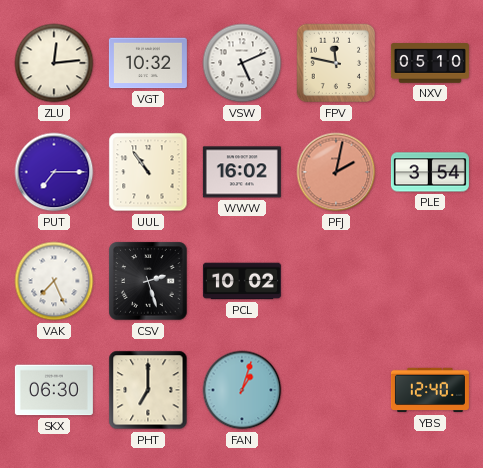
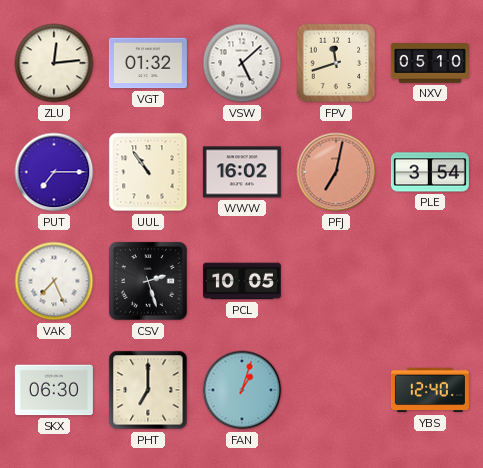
VGT: 10:32 -> 01:32
VSW: 5:11 -> 5:08
FPV: 11:47 -> 11:42
PFJ: 2:02 -> 7:02
PCL: 10:02 -> 10:05
